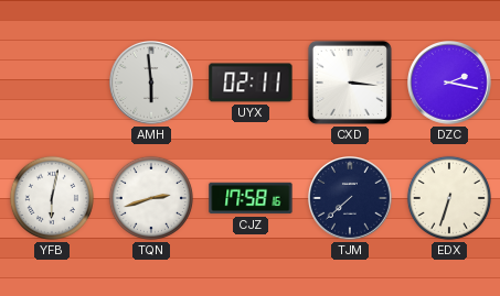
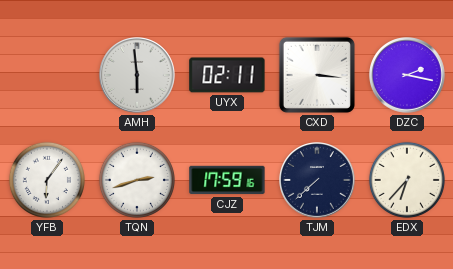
YFB: 6:02 -> 6:06
CJZ: 17:58 -> 17:59
EDX: 6:33 -> 6:37
